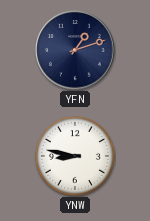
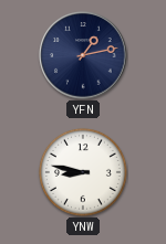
YFN: 1:12 -> 1:13
